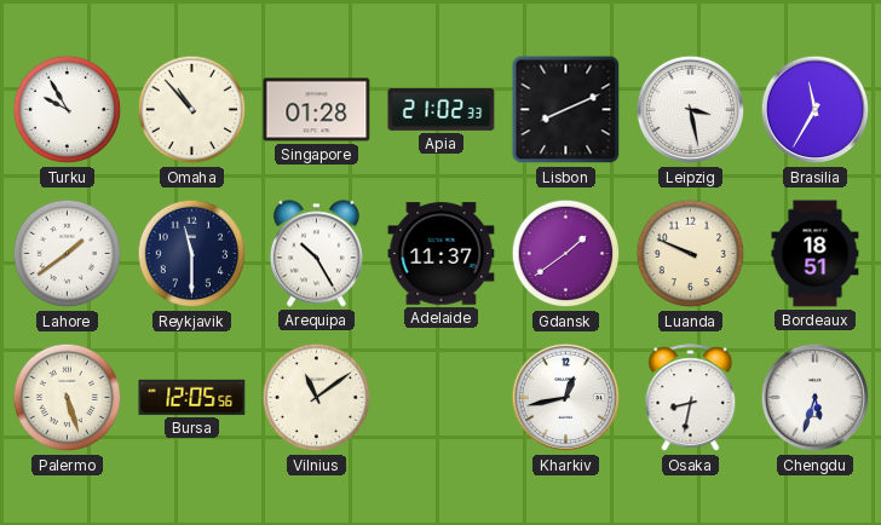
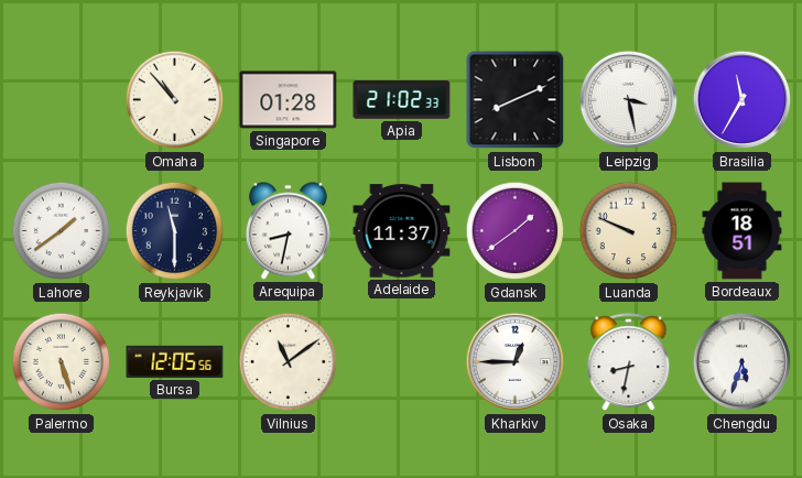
Turku: 9:55 -> none
Arequipa: 10:25 -> 8:32
Kharkiv: 12:43 -> 12:45
